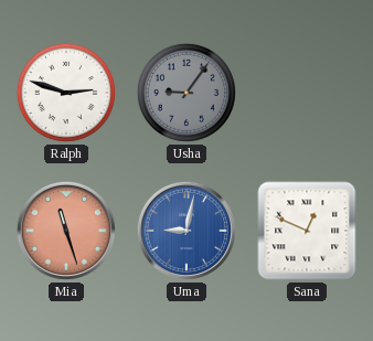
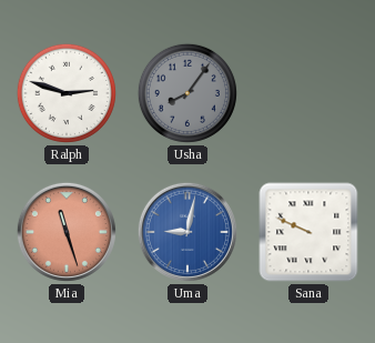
Usha: 9:06 -> 8:06
Sana: 12:49 -> 9:49
